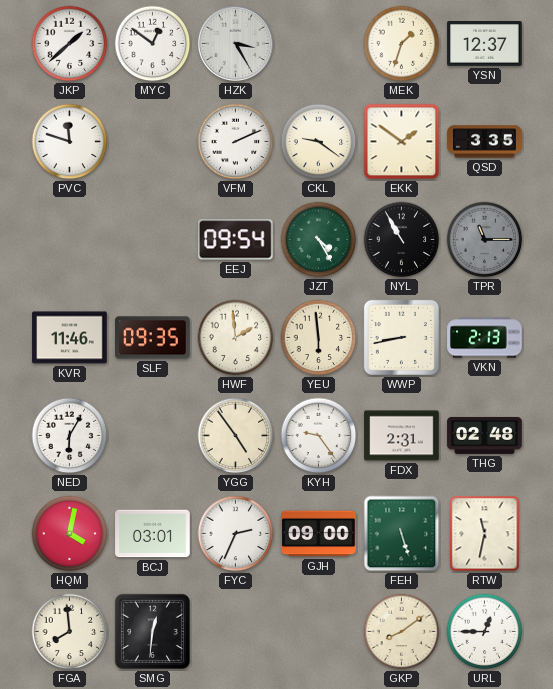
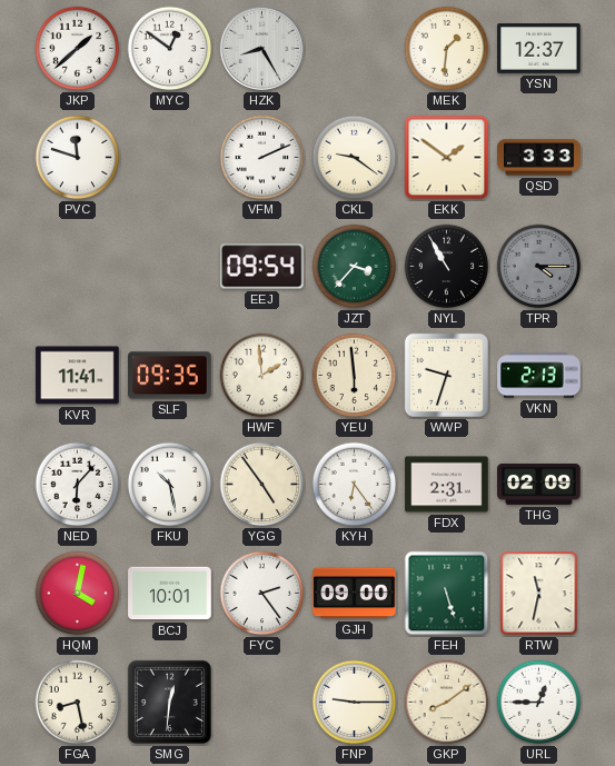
HZK: 3:25 -> 8:25
MEK: 1:33 -> 1:31
QSD: 3:35 -> 3:33
JZT: 4:25 -> 3:37
TPR: 11:15 -> 4:15
KVR: 11:46 -> 11:41
WWP: 8:43 -> 9:33
NED: 6:05 -> 6:07
FKU: none -> 10:28
KYH: 9:24 -> 6:24
THG: 02:48 -> 02:09
BCJ: 03:01 -> 10:01
FYC: 2:34 -> 2:24
FGA: 7:59 -> 8:28
FNP: none -> 9:15
